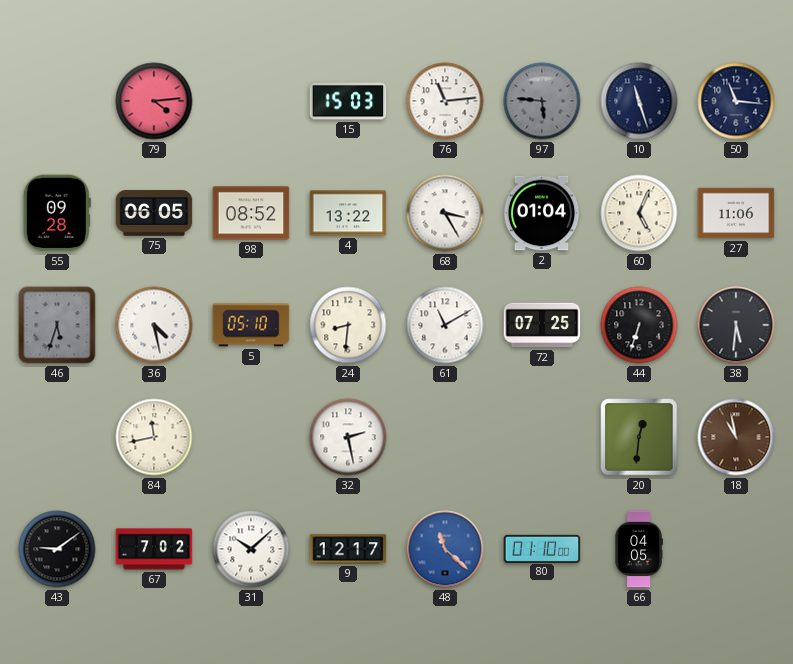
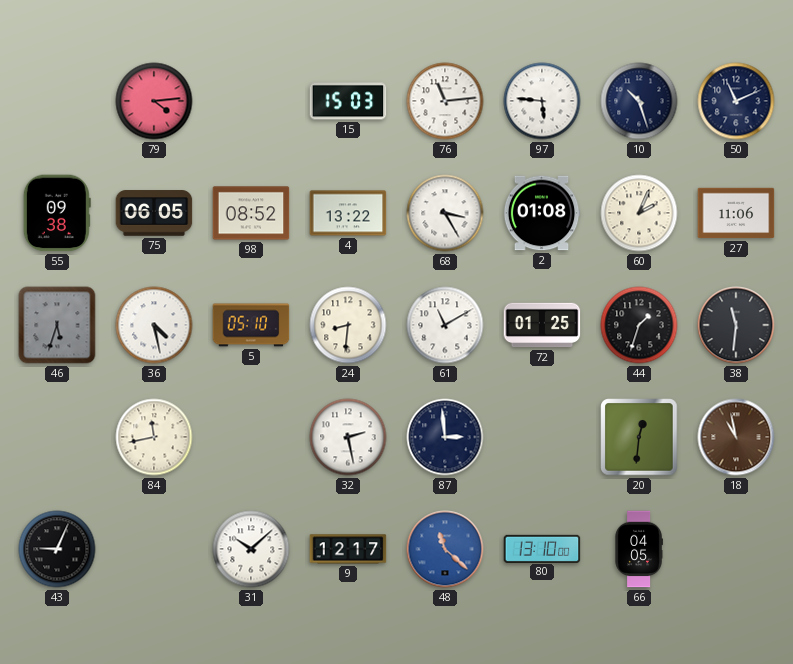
97 dial: grey -> white
10: 11:27 -> 10:27
50: 11:16 -> 11:11
55: 09:28 -> 09:38
2: 01:04 -> 01:08
60: 5:04 -> 2:04
72: 07:25 -> 01:25
44: 6:33 -> 1:33
38: 5:31 -> 11:31
87: none -> 2:59
43: 9:09 -> 9:04
67: 7:02 -> none
80: 01:10 -> 13:10
